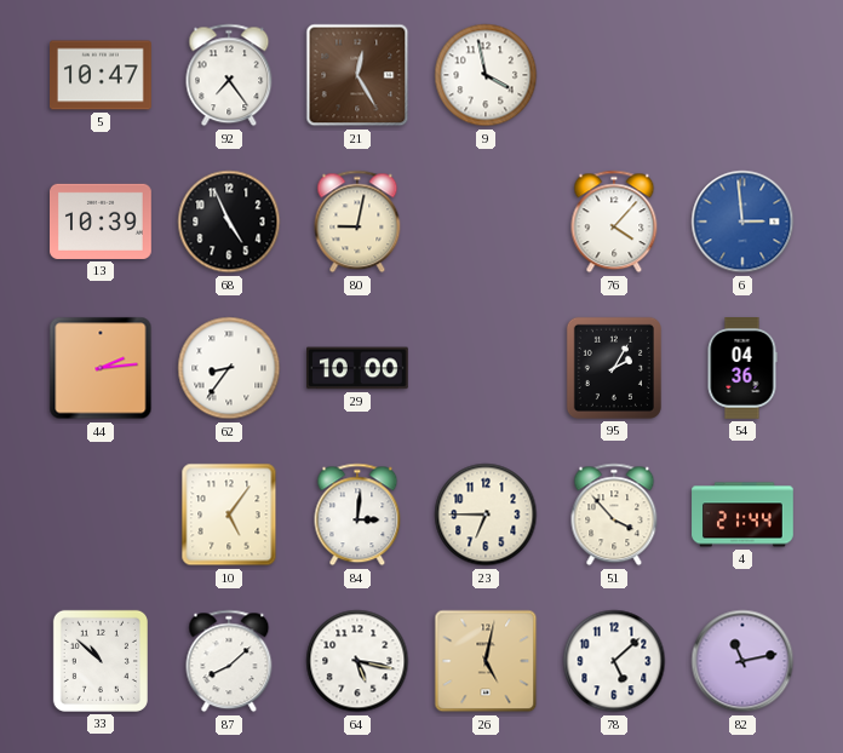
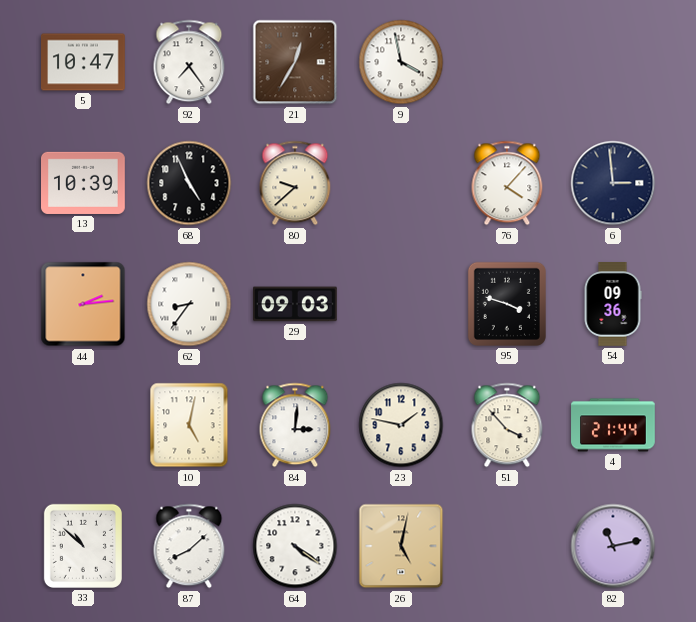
21: 12:25 -> 12:35
80: 9:02 -> 9:38
6 dial: blue -> navy
29: 10:00 -> 09:03
95: 2:05 -> 3:48
54: 04:36 -> 09:36
10: 5:06 -> 5:02
23: 6:45 -> 1:47
64: 5:17 -> 4:21
78: 5:08 -> none
